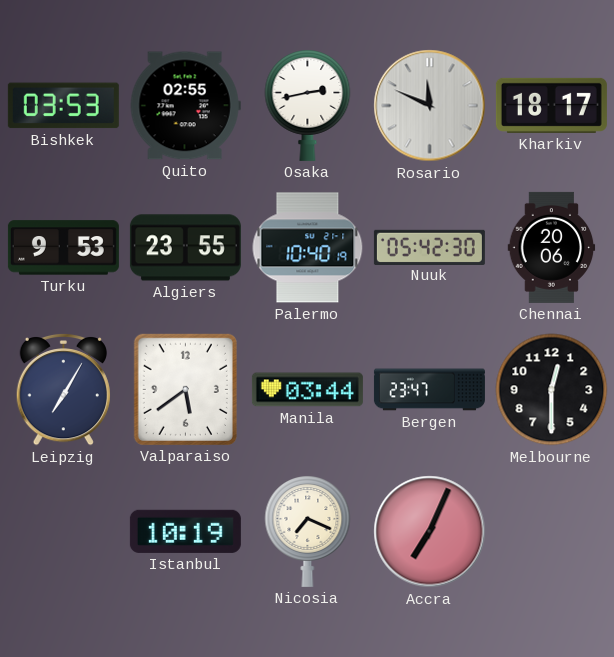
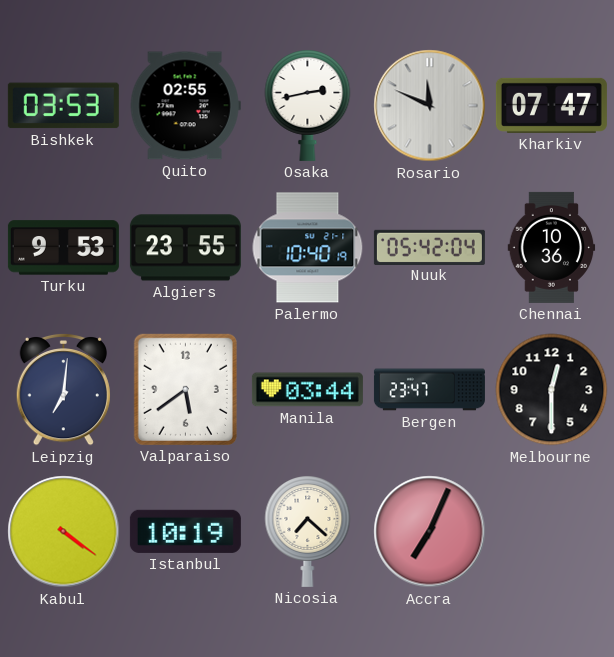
Kharkiv: 18:17 -> 07:47
Nuuk: 05:42:30 -> 05:42:04
Chennai: 20:06 -> 10:36
Leipzig: 7:05 -> 7:01
Kabul: none -> 4:21
Nicosia: 7:19 -> 7:22
